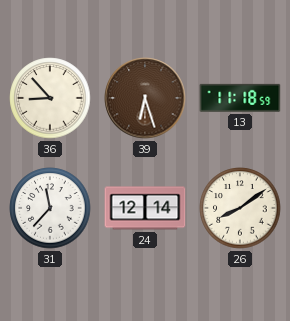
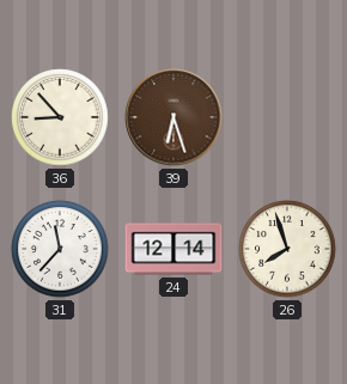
13: 11:18 -> none
26: 8:09 -> 7:57
